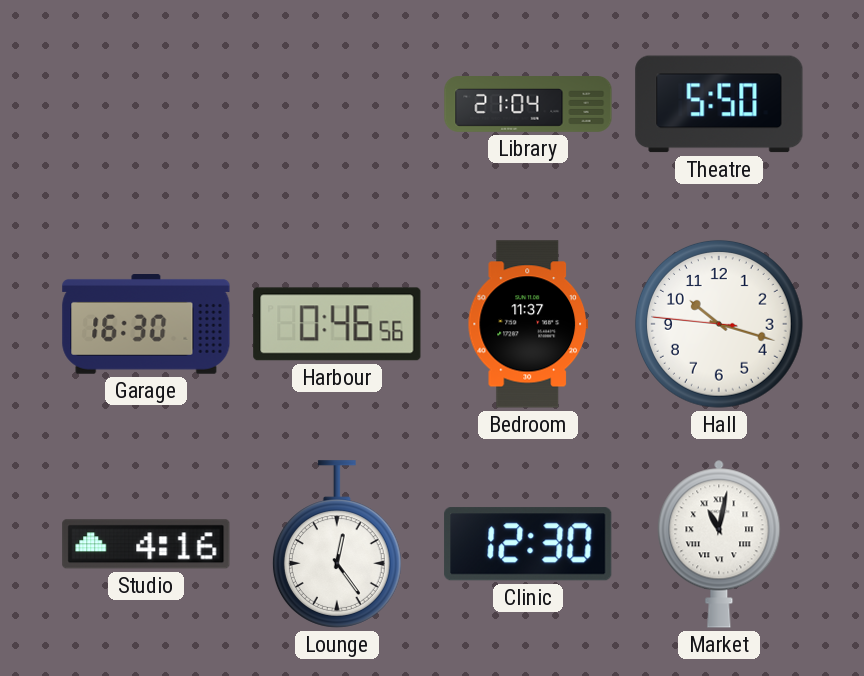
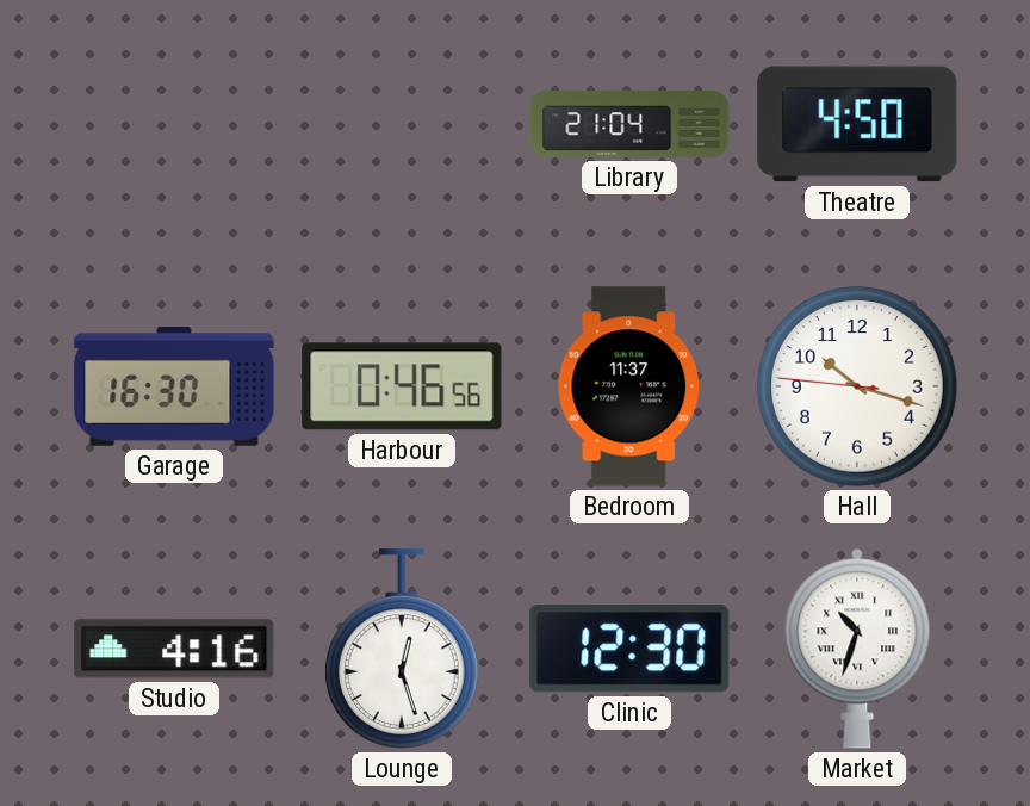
Theatre: 5:50 -> 4:50
Lounge: 12:24 -> 12:27
Market: 11:02 -> 10:33
